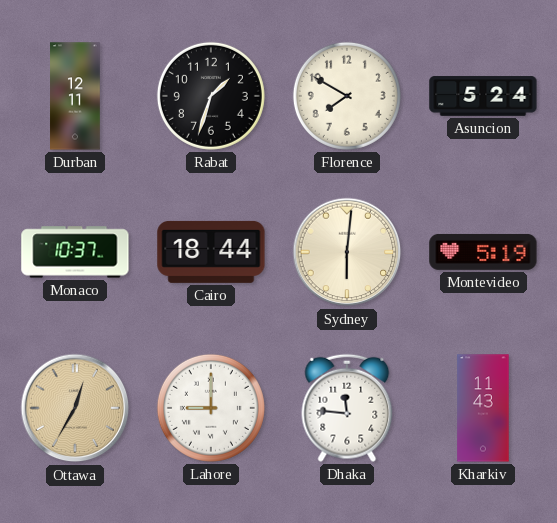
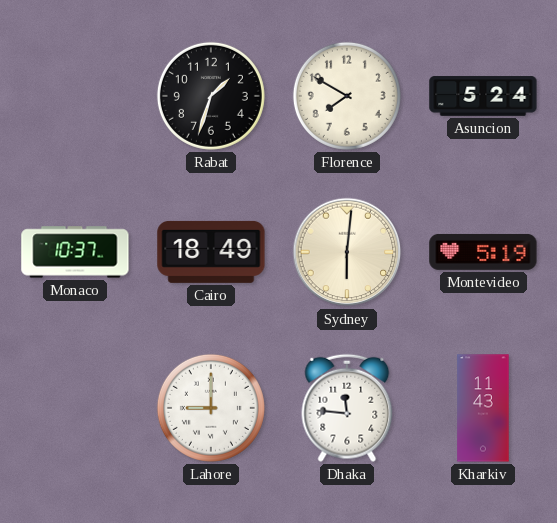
Durban: 12:11 -> none
Cairo: 18:44 -> 18:49
Ottawa: 12:35 -> none
